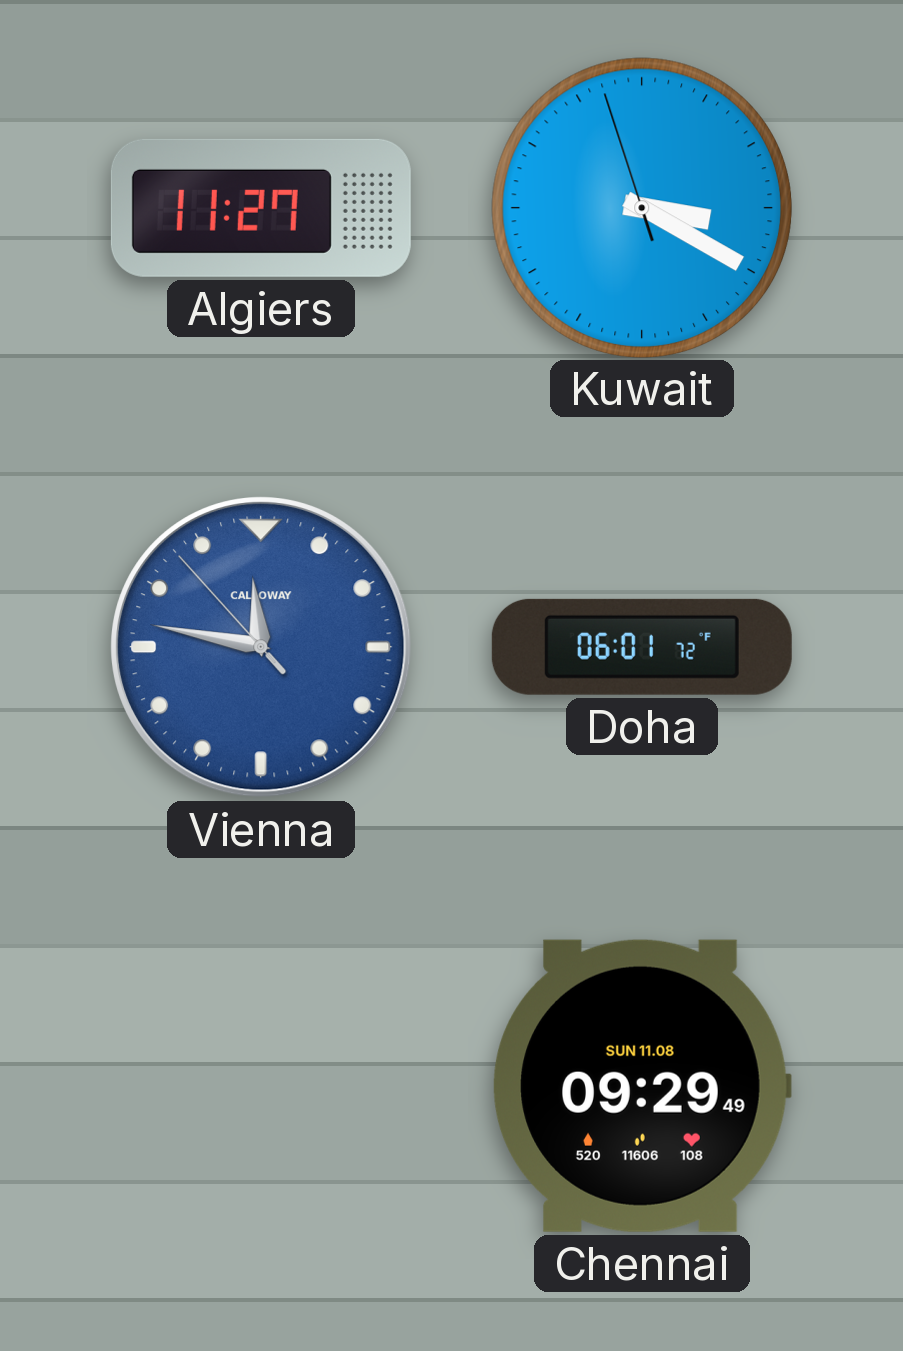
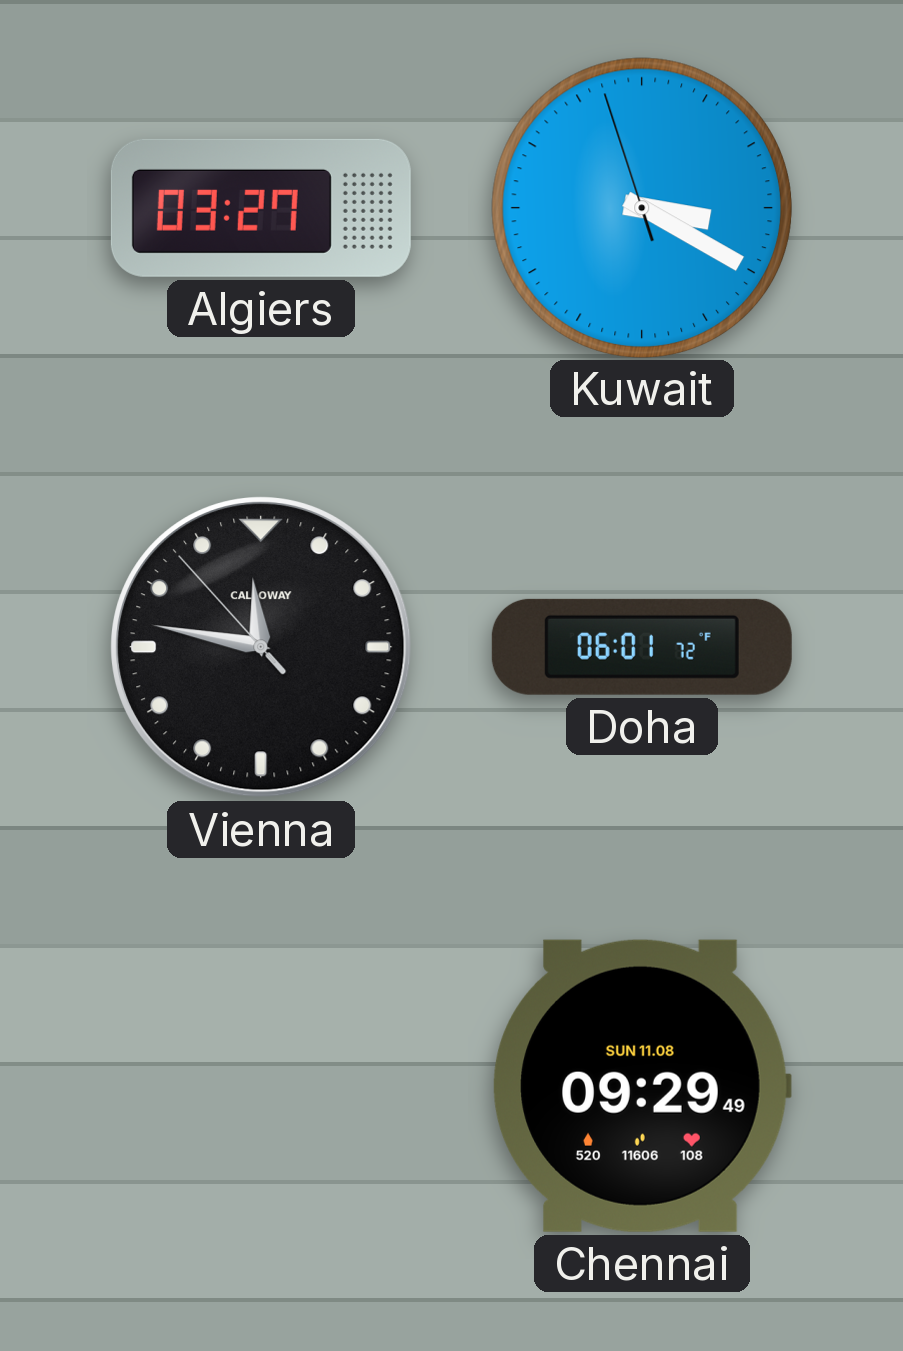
Algiers: 11:27 -> 03:27
Vienna dial: blue -> black
